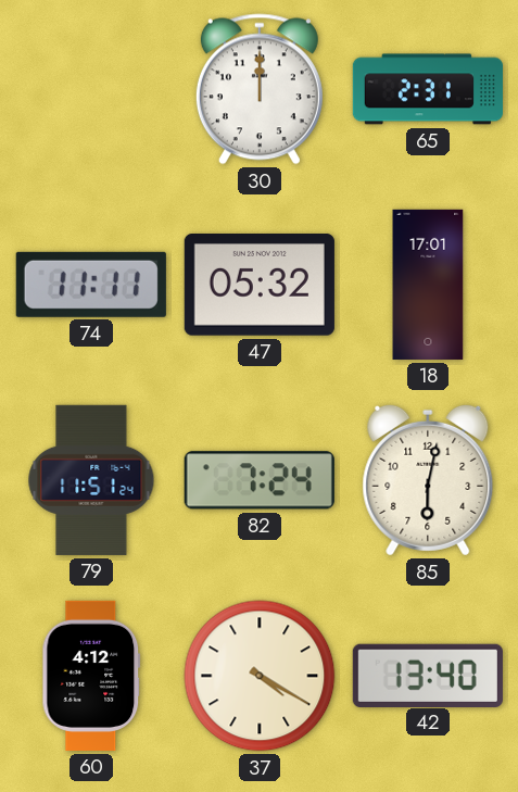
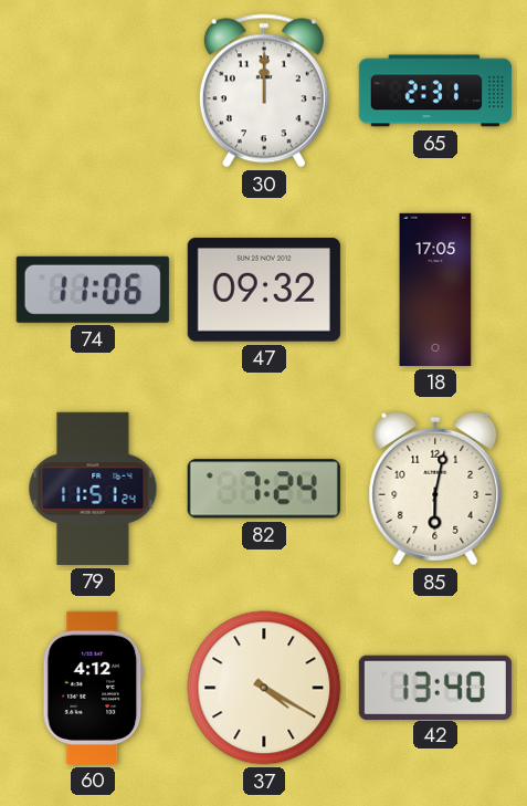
74: 11:11 -> 11:06
47: 05:32 -> 09:32
18: 17:01 -> 17:05
